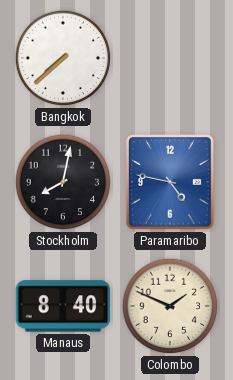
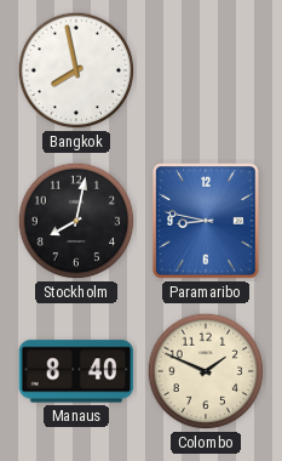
Bangkok: 7:38 -> 7:58
Paramaribo: 4:47 -> 8:47
